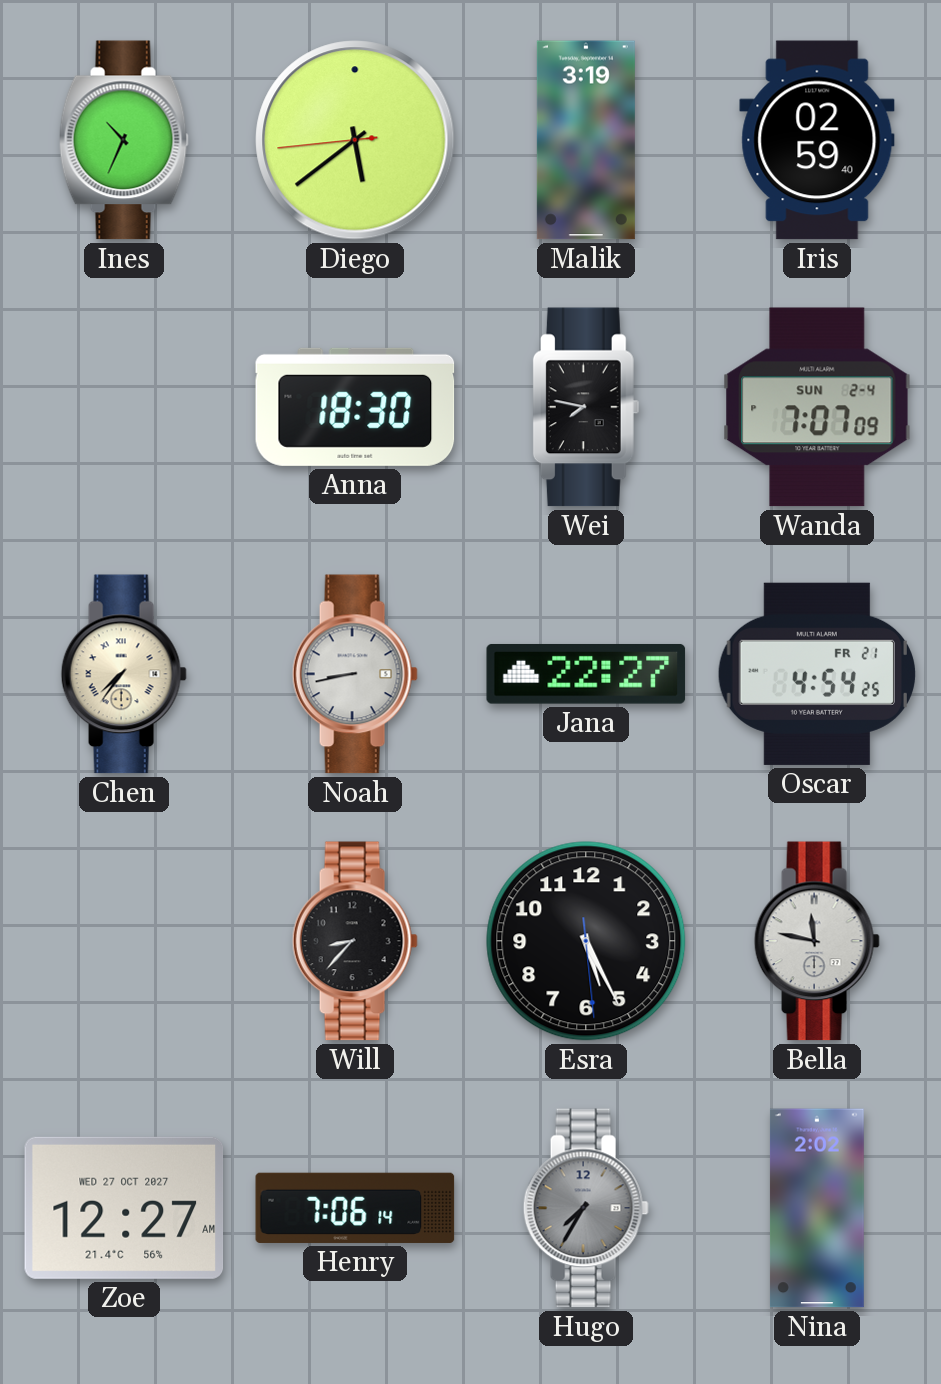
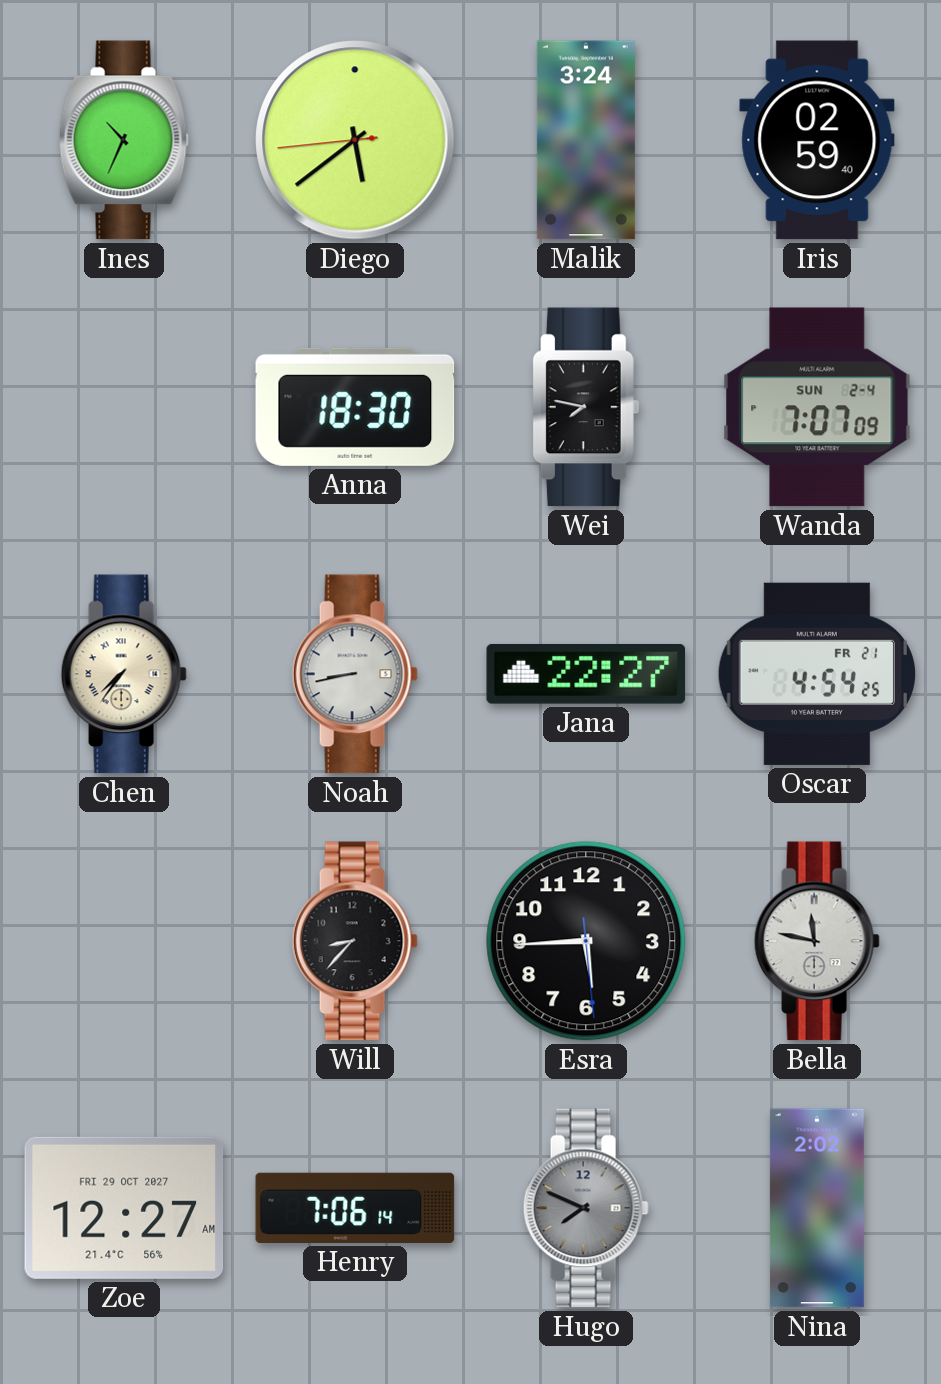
Malik: 3:19 -> 3:24
Esra: 5:25 -> 5:44
Zoe date: WED 27 OCT 2027 -> FRI 29 OCT 2027
Hugo: 7:35 -> 7:49
